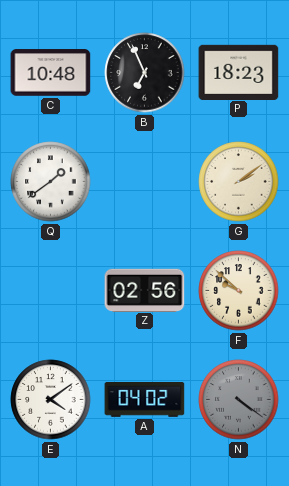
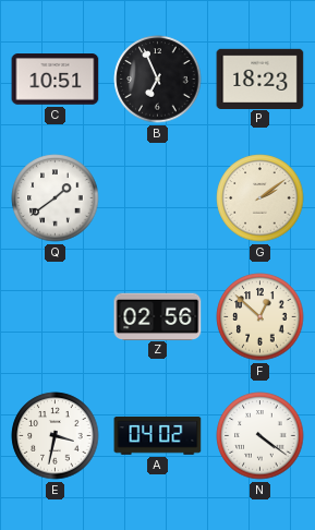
C: 10:48 -> 10:51
F: 9:52 -> 12:52
E: 4:09 -> 3:32
N dial: grey -> white
